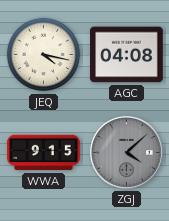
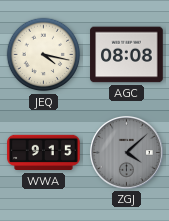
AGC: 04:08 -> 08:08
